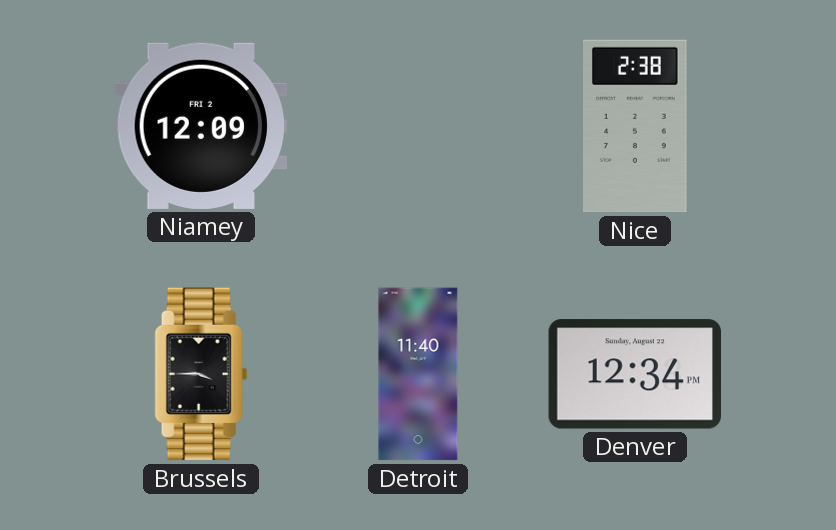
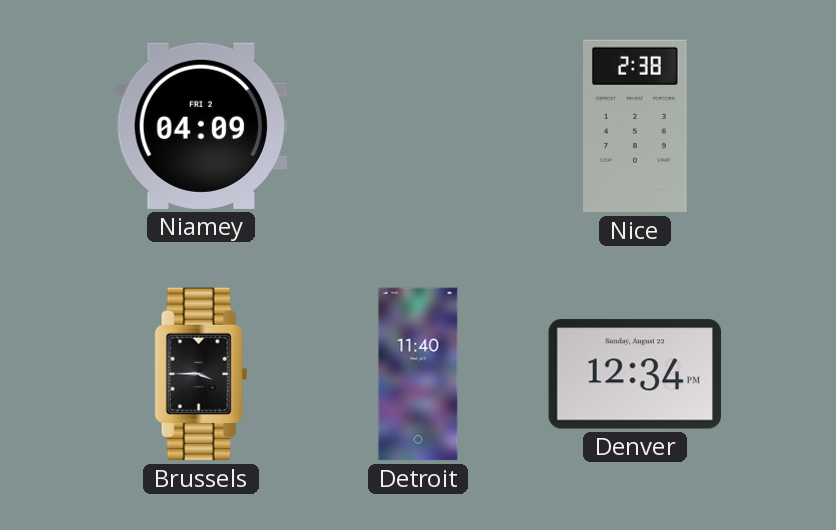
Niamey: 12:09 -> 04:09
